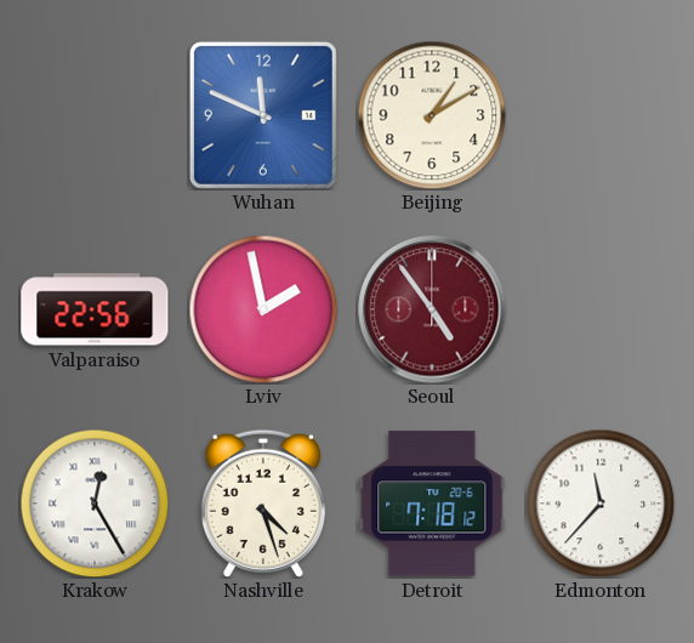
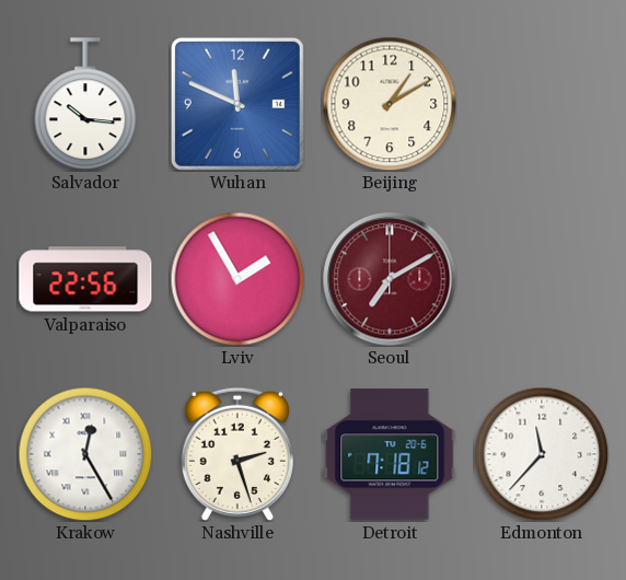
Salvador: none -> 10:16
Lviv: 1:58 -> 1:55
Seoul: 4:54 -> 7:10
Nashville: 4:27 -> 2:27
